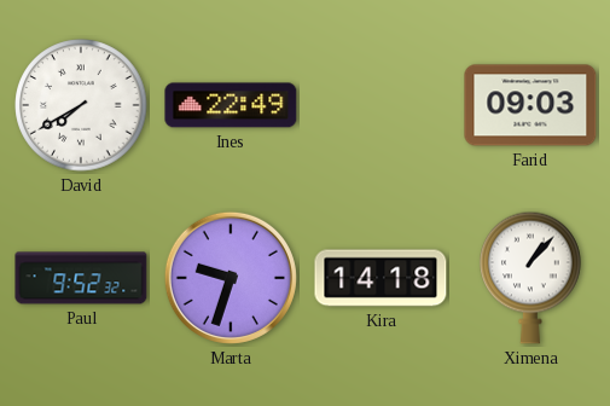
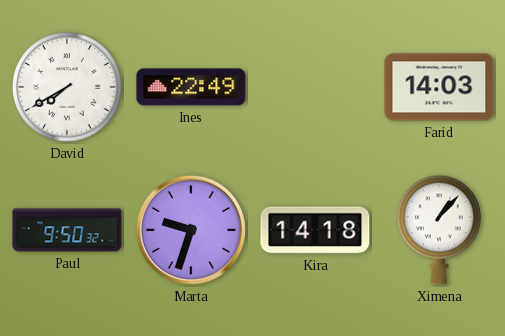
Farid: 09:03 -> 14:03
Paul: 9:52 -> 9:50
